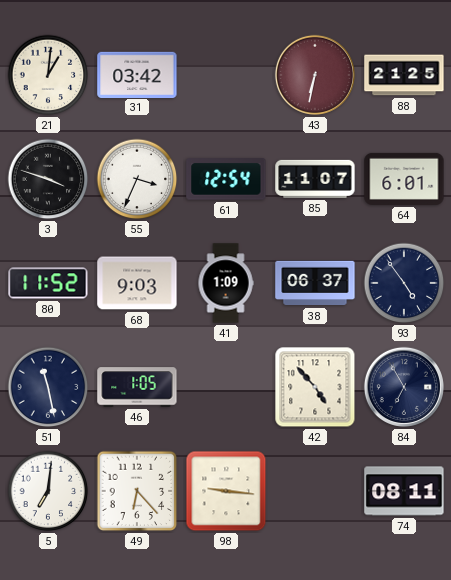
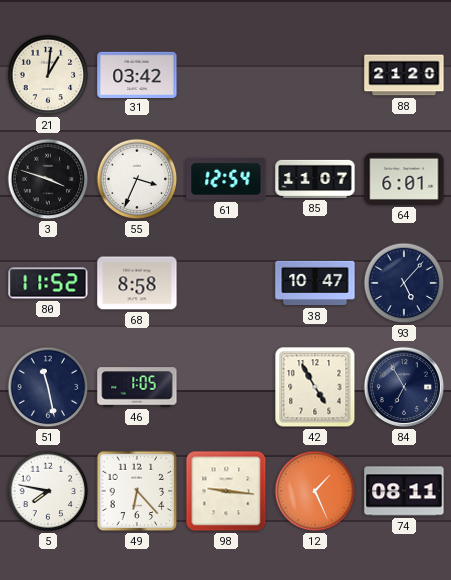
43: 6:32 -> none
88: 21:25 -> 21:20
68: 9:03 -> 8:58
41: 1:09 -> none
38: 06:37 -> 10:47
93: 4:54 -> 5:07
42: 4:53 -> 4:55
5: 7:01 -> 7:47
12: none -> 1:26
